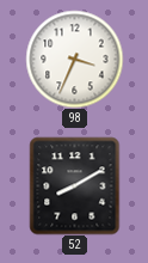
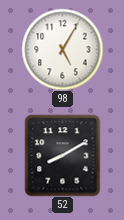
98: 3:34 -> 5:05
